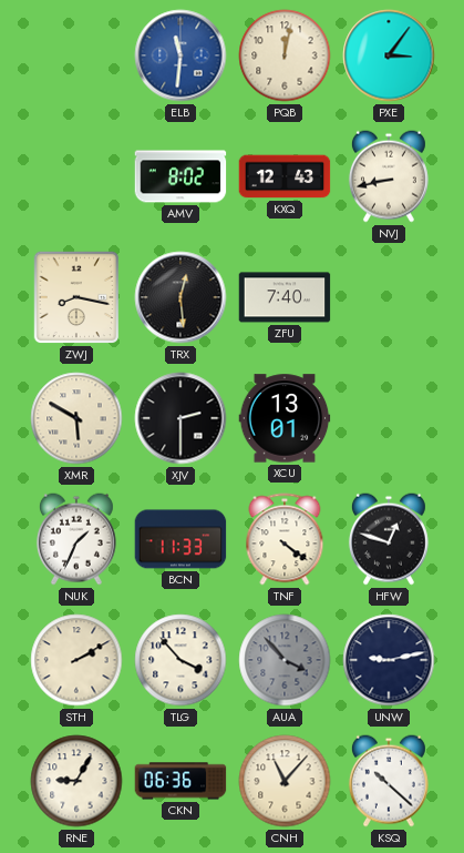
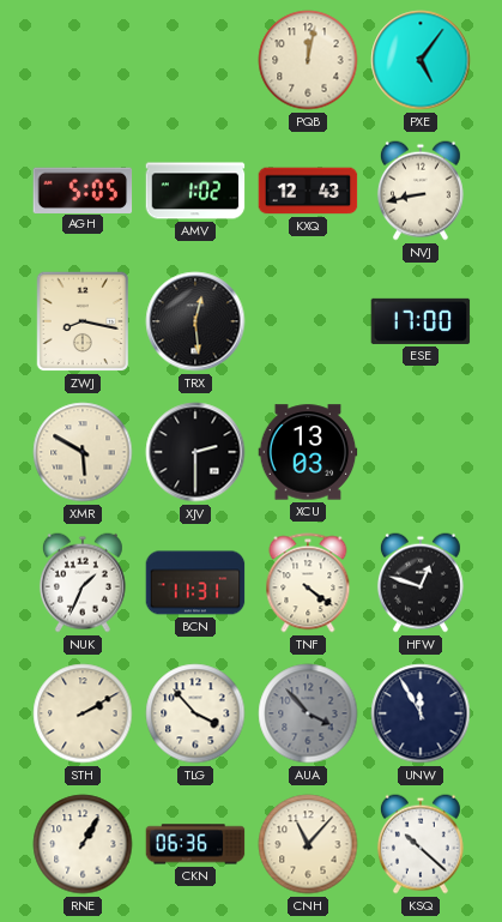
ELB: 11:31 -> none
PXE: 3:06 -> 5:06
AGH: none -> 5:05
AMV: 8:02 -> 1:02
ZFU: 7:40 -> none
ESE: none -> 17:00
XCU: 13:01 -> 13:03
BCN: 11:33 -> 11:31
UNW: 9:13 -> 11:55
RNE: 9:05 -> 1:05
